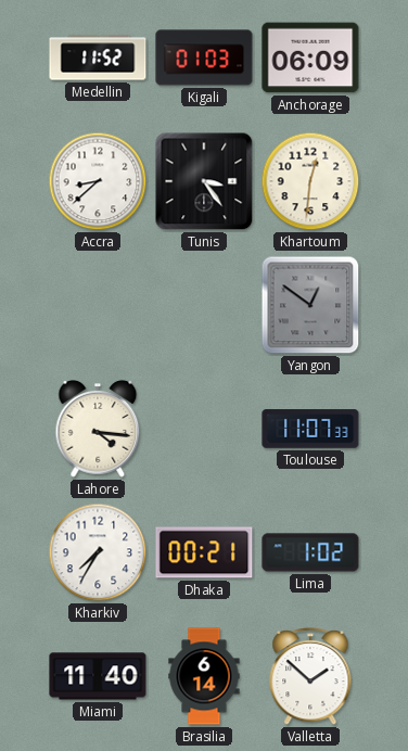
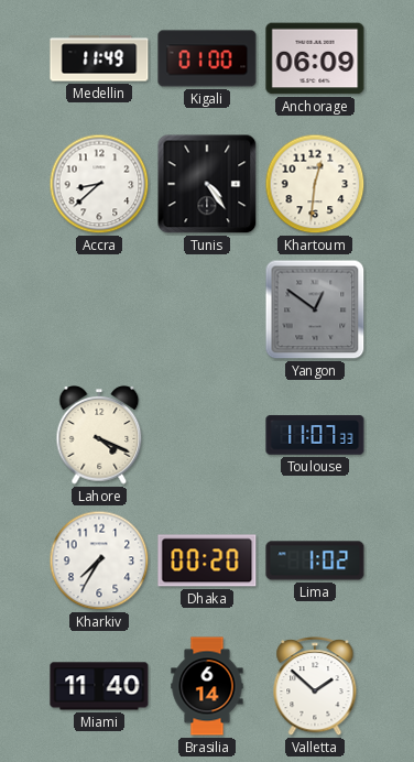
Medellin: 11:52 -> 11:49
Kigali: 01:03 -> 01:00
Tunis: 3:24 -> 4:24
Lahore: 4:16 -> 4:19
Dhaka: 00:21 -> 00:20
